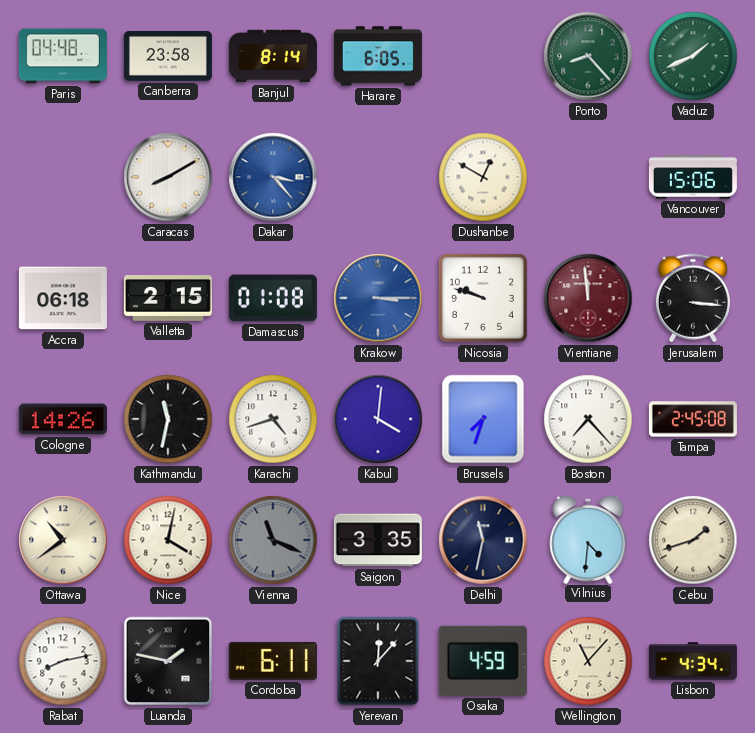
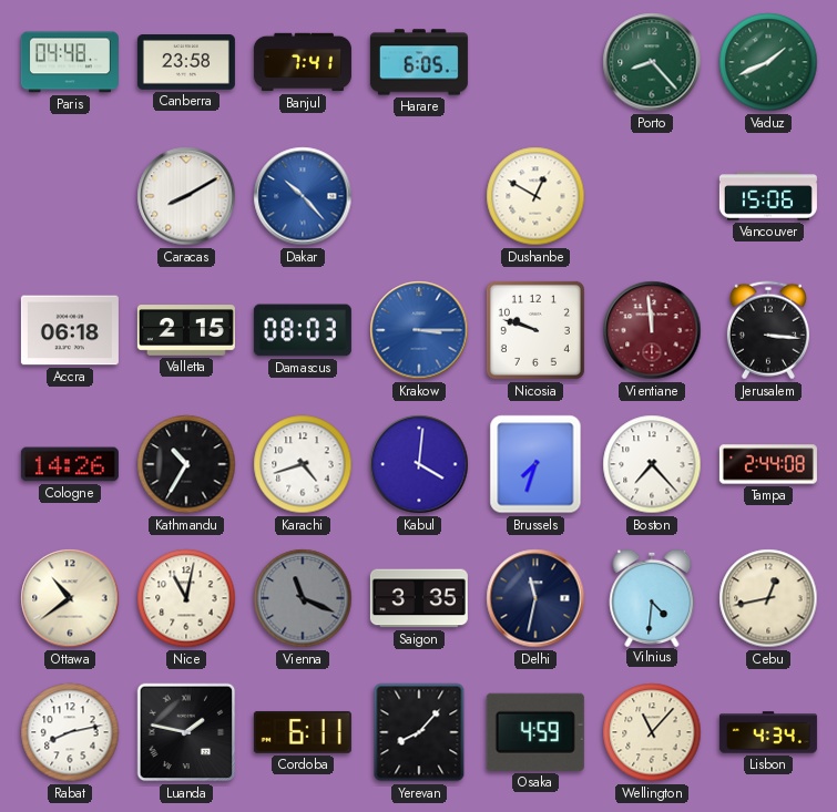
Banjul: 8:14 -> 7:41
Dakar: 3:23 -> 10:23
Damascus: 01:08 -> 08:03
Kathmandu: 11:32 -> 10:35
Tampa: 2:45 -> 2:44
Nice: 4:02 -> 11:02
Cebu: 1:42 -> 12:43
Yerevan: 12:07 -> 8:07
